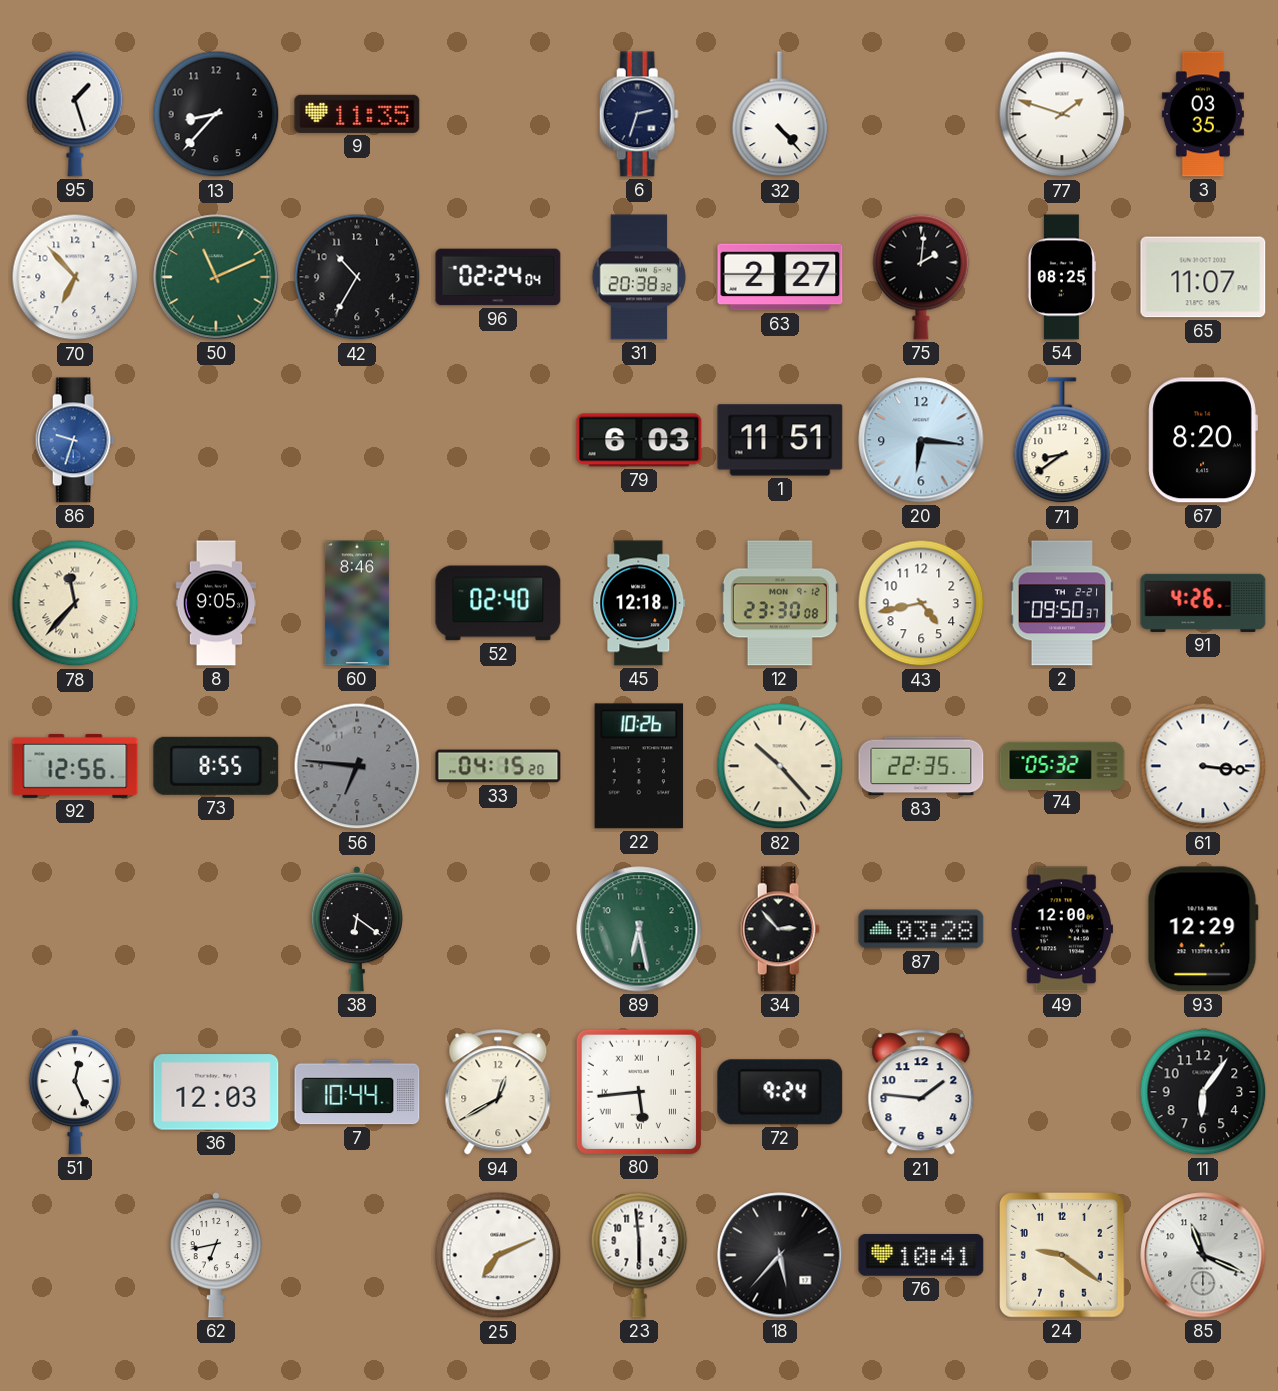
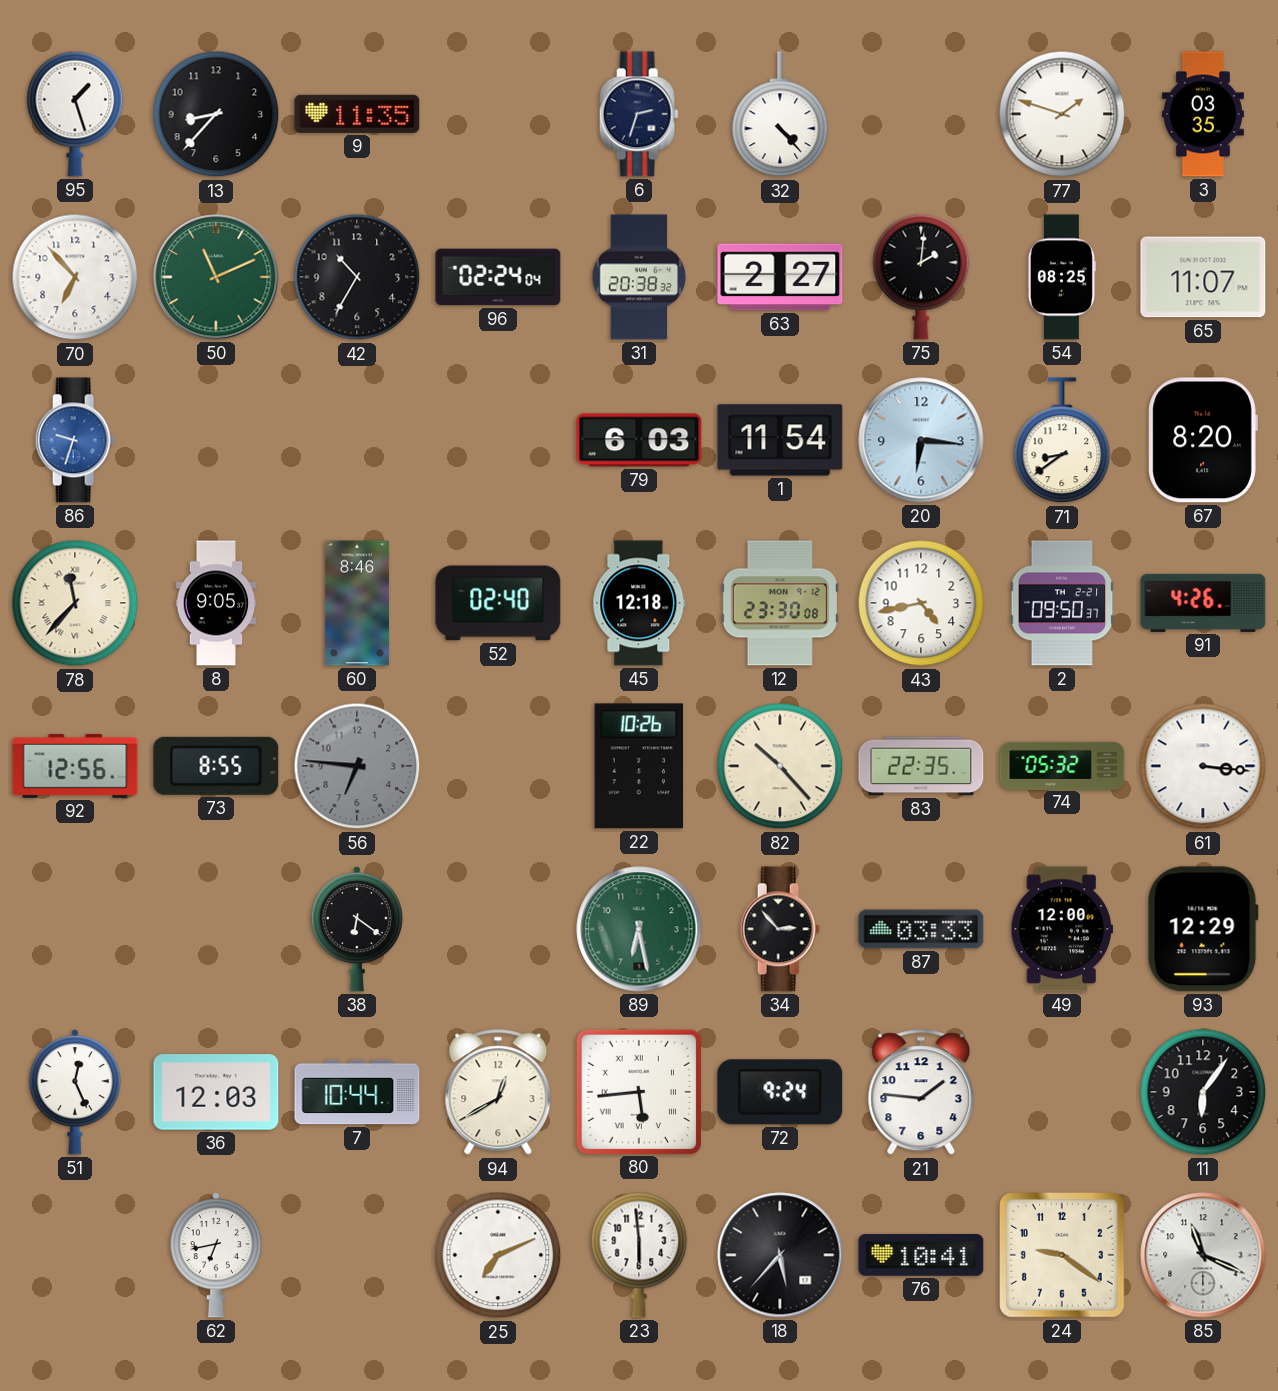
1: 11:51 -> 11:54
33: 04:15 -> none
87: 03:28 -> 03:33
